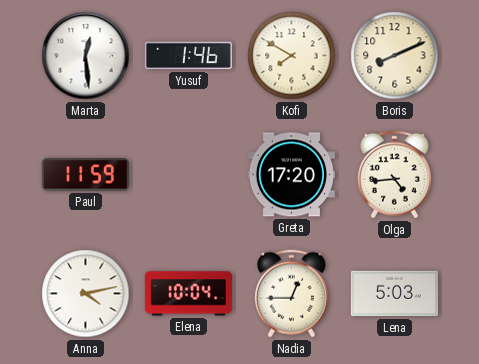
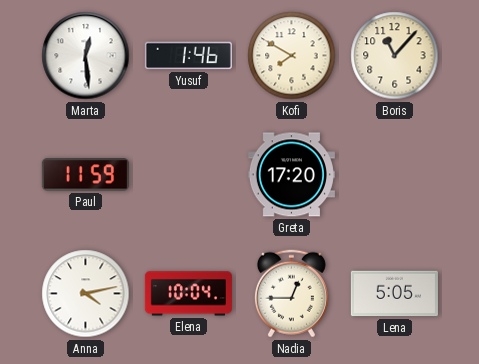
Boris: 8:11 -> 11:07
Olga: 4:44 -> none
Lena: 5:03 -> 5:05
